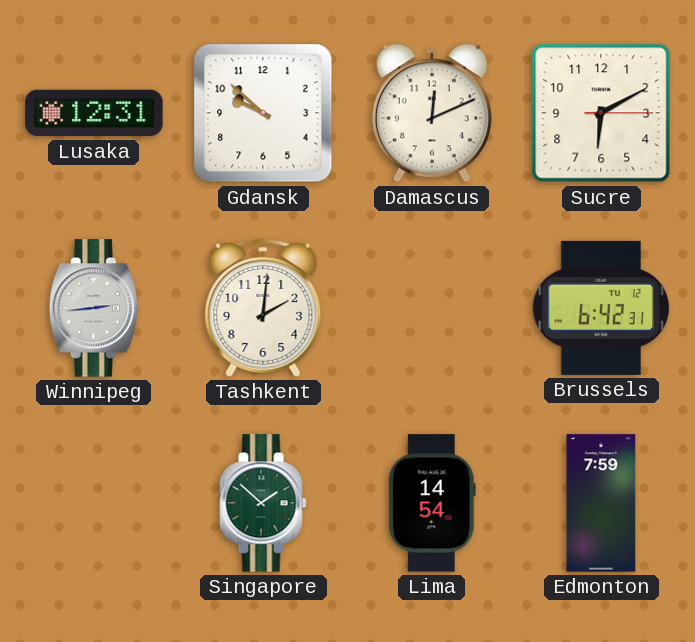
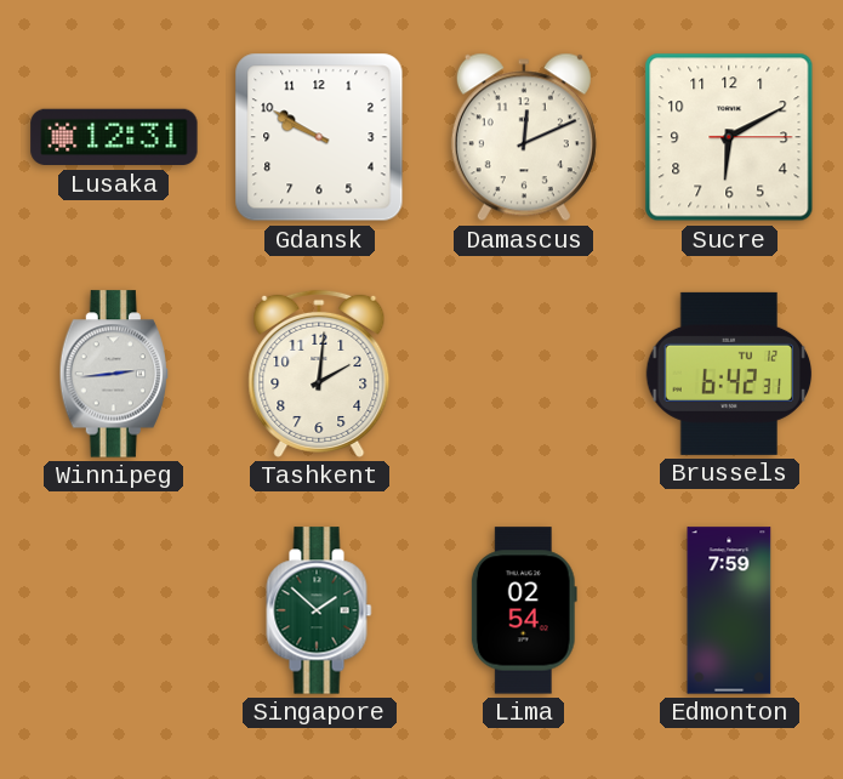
Gdansk: 9:52 -> 9:50
Lima: 14:54 -> 02:54
